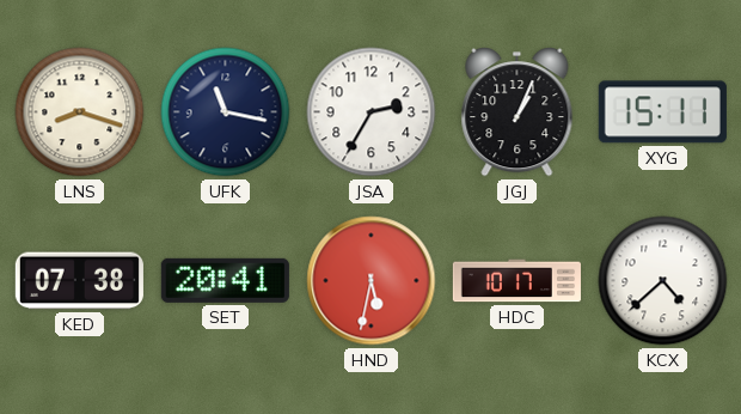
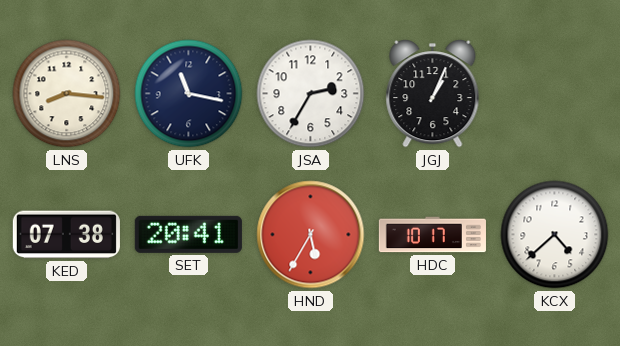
LNS: 8:18 -> 8:16
XYG: 15:11 -> none
HND: 5:32 -> 5:35
